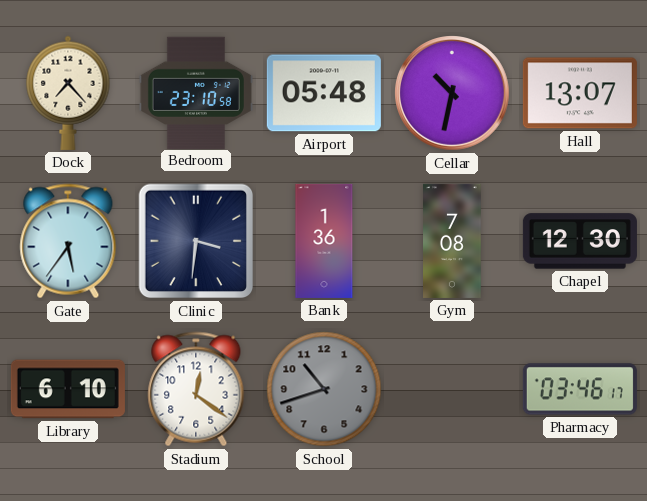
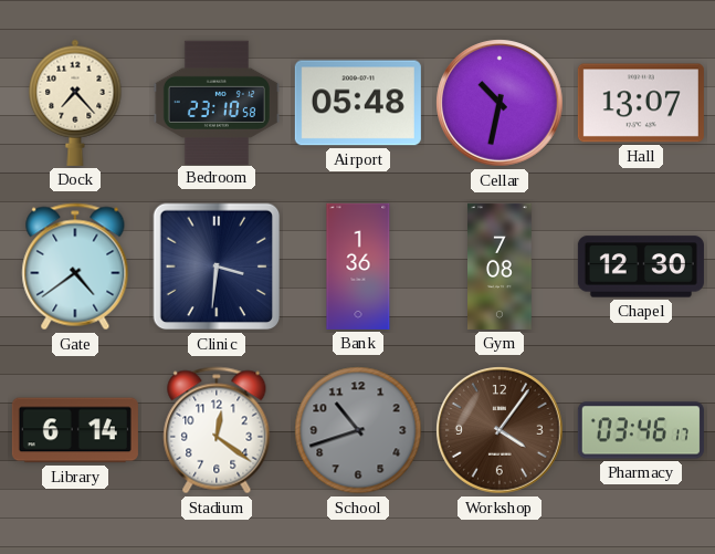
Gate: 5:36 -> 4:39
Library: 6:10 -> 6:14
Workshop: none -> 4:06
